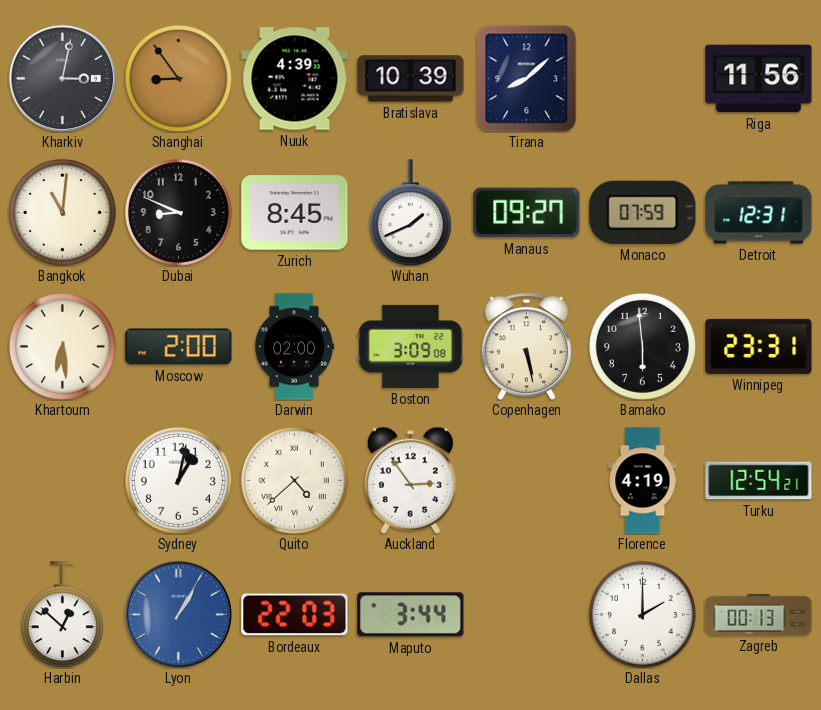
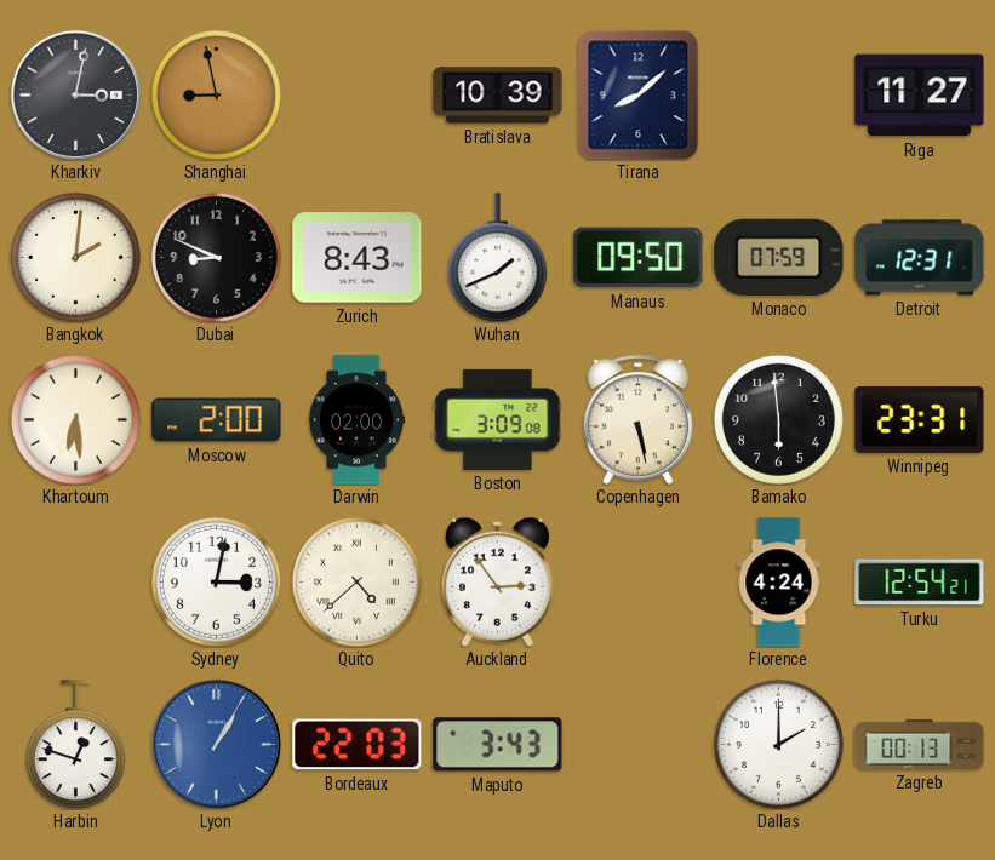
Shanghai: 8:54 -> 8:58
Nuuk: 4:39 -> none
Riga: 11:56 -> 11:27
Bangkok: 11:01 -> 2:01
Zurich: 8:45 -> 8:43
Manaus: 09:27 -> 09:50
Sydney: 1:02 -> 3:02
Florence: 4:19 -> 4:24
Harbin: 12:52 -> 12:48
Maputo: 3:44 -> 3:43
